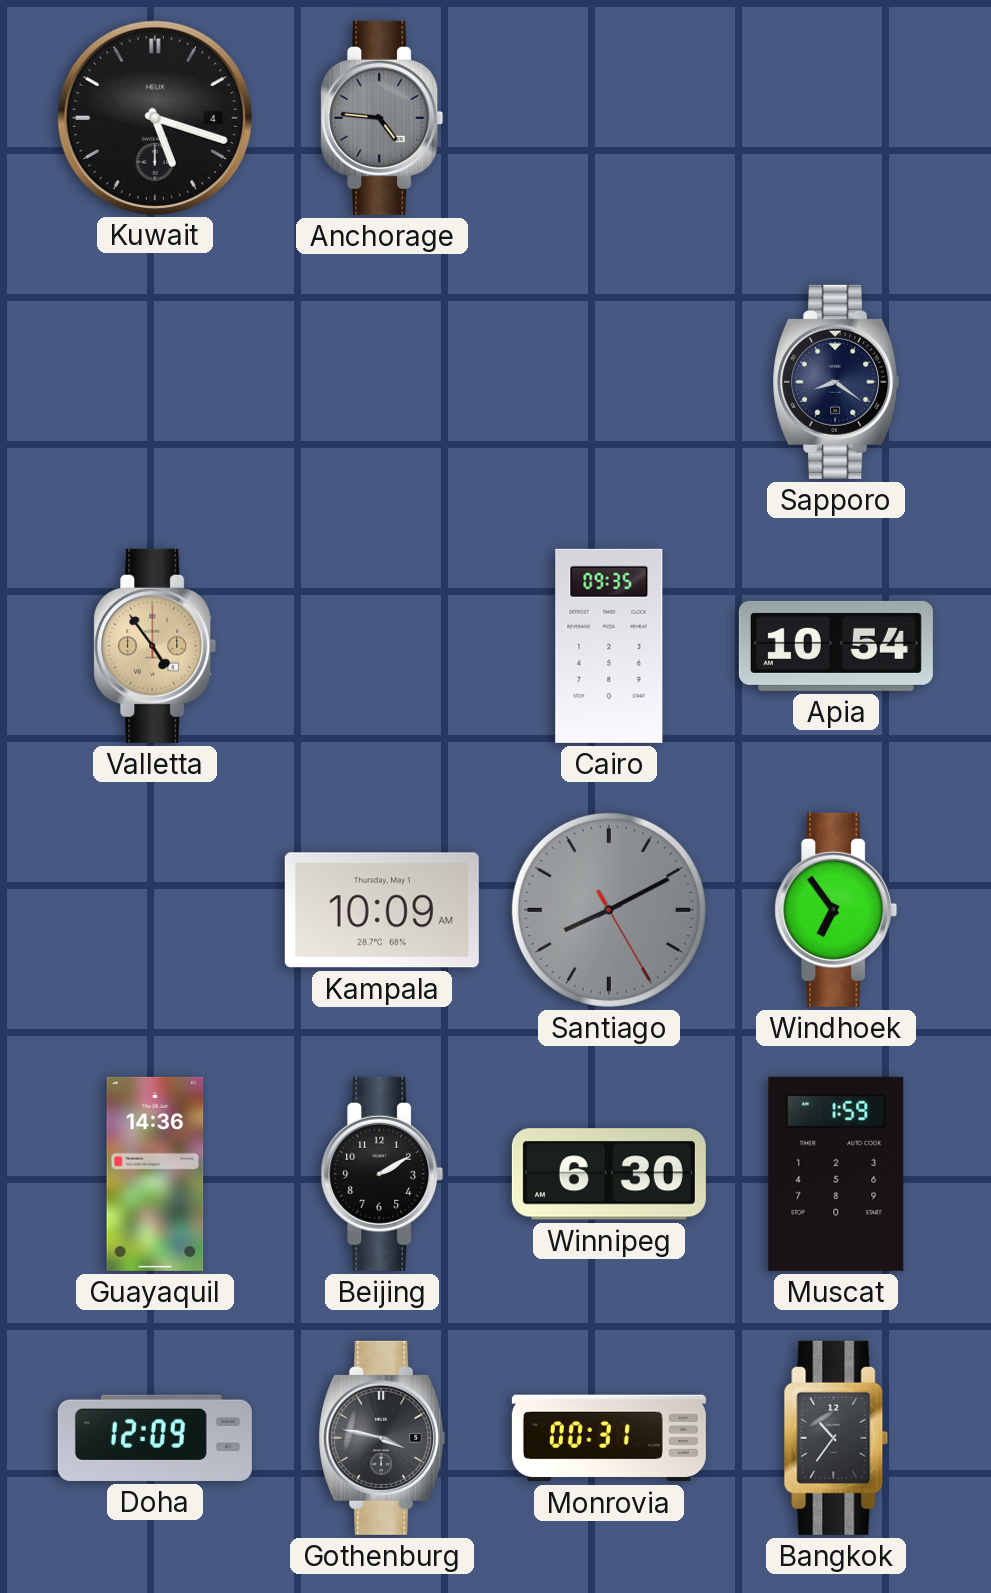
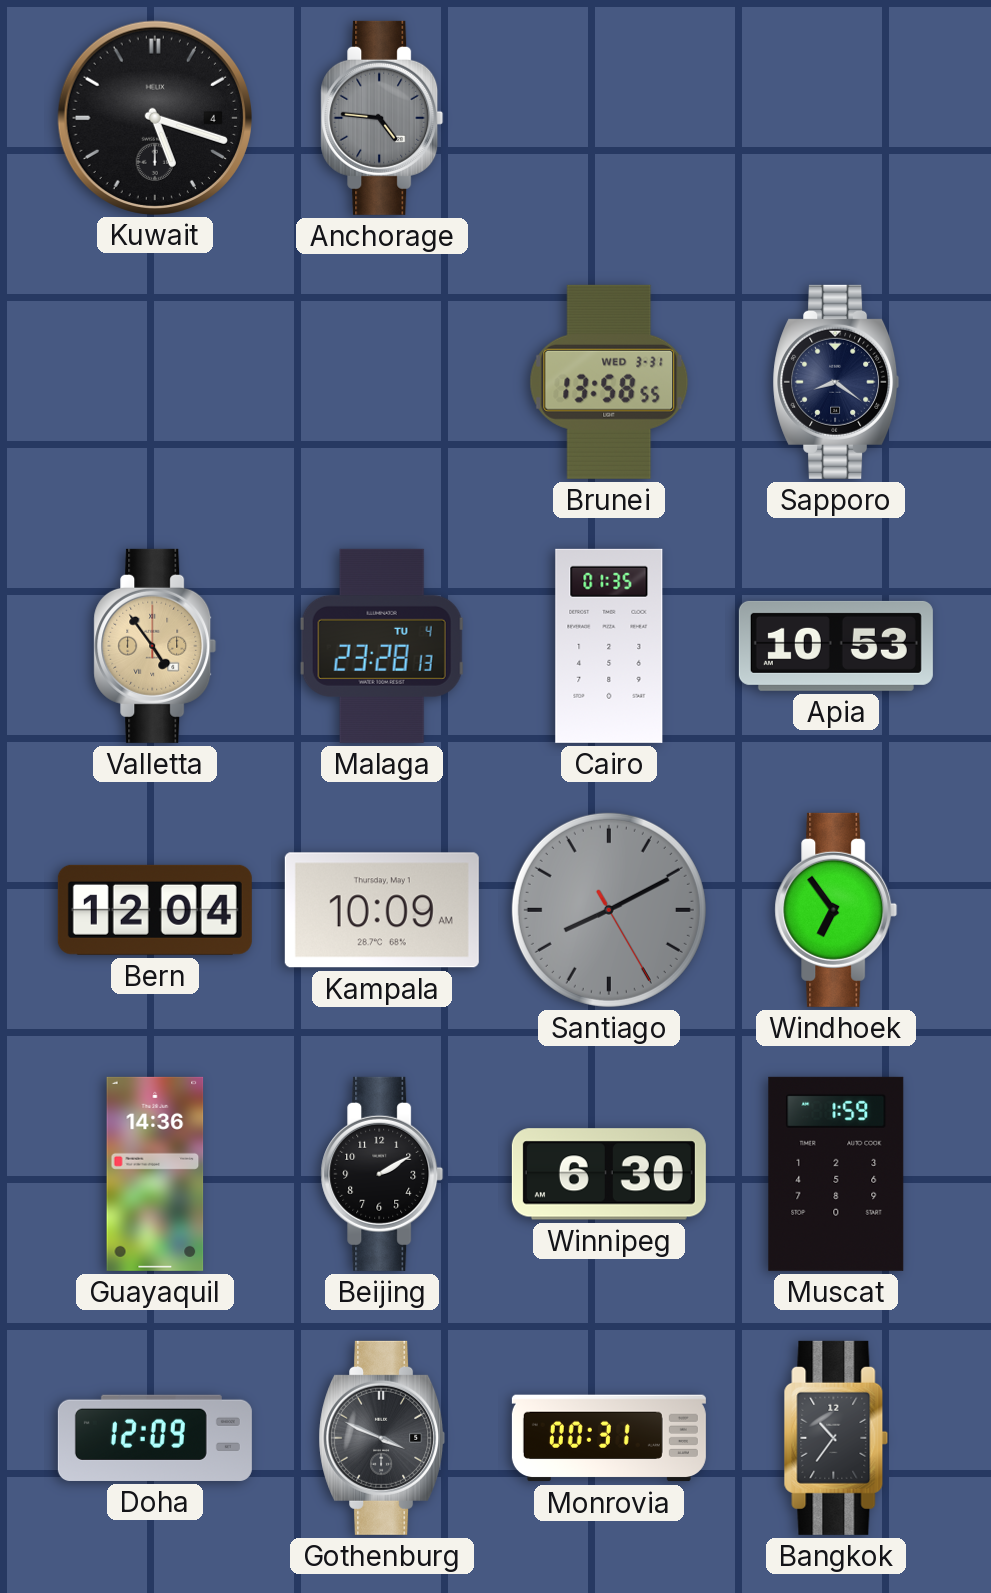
Brunei: none -> 13:58
Malaga: none -> 23:28
Cairo: 09:35 -> 01:35
Apia: 10:54 -> 10:53
Bern: none -> 12:04
Gothenburg: 3:47 -> 3:49
